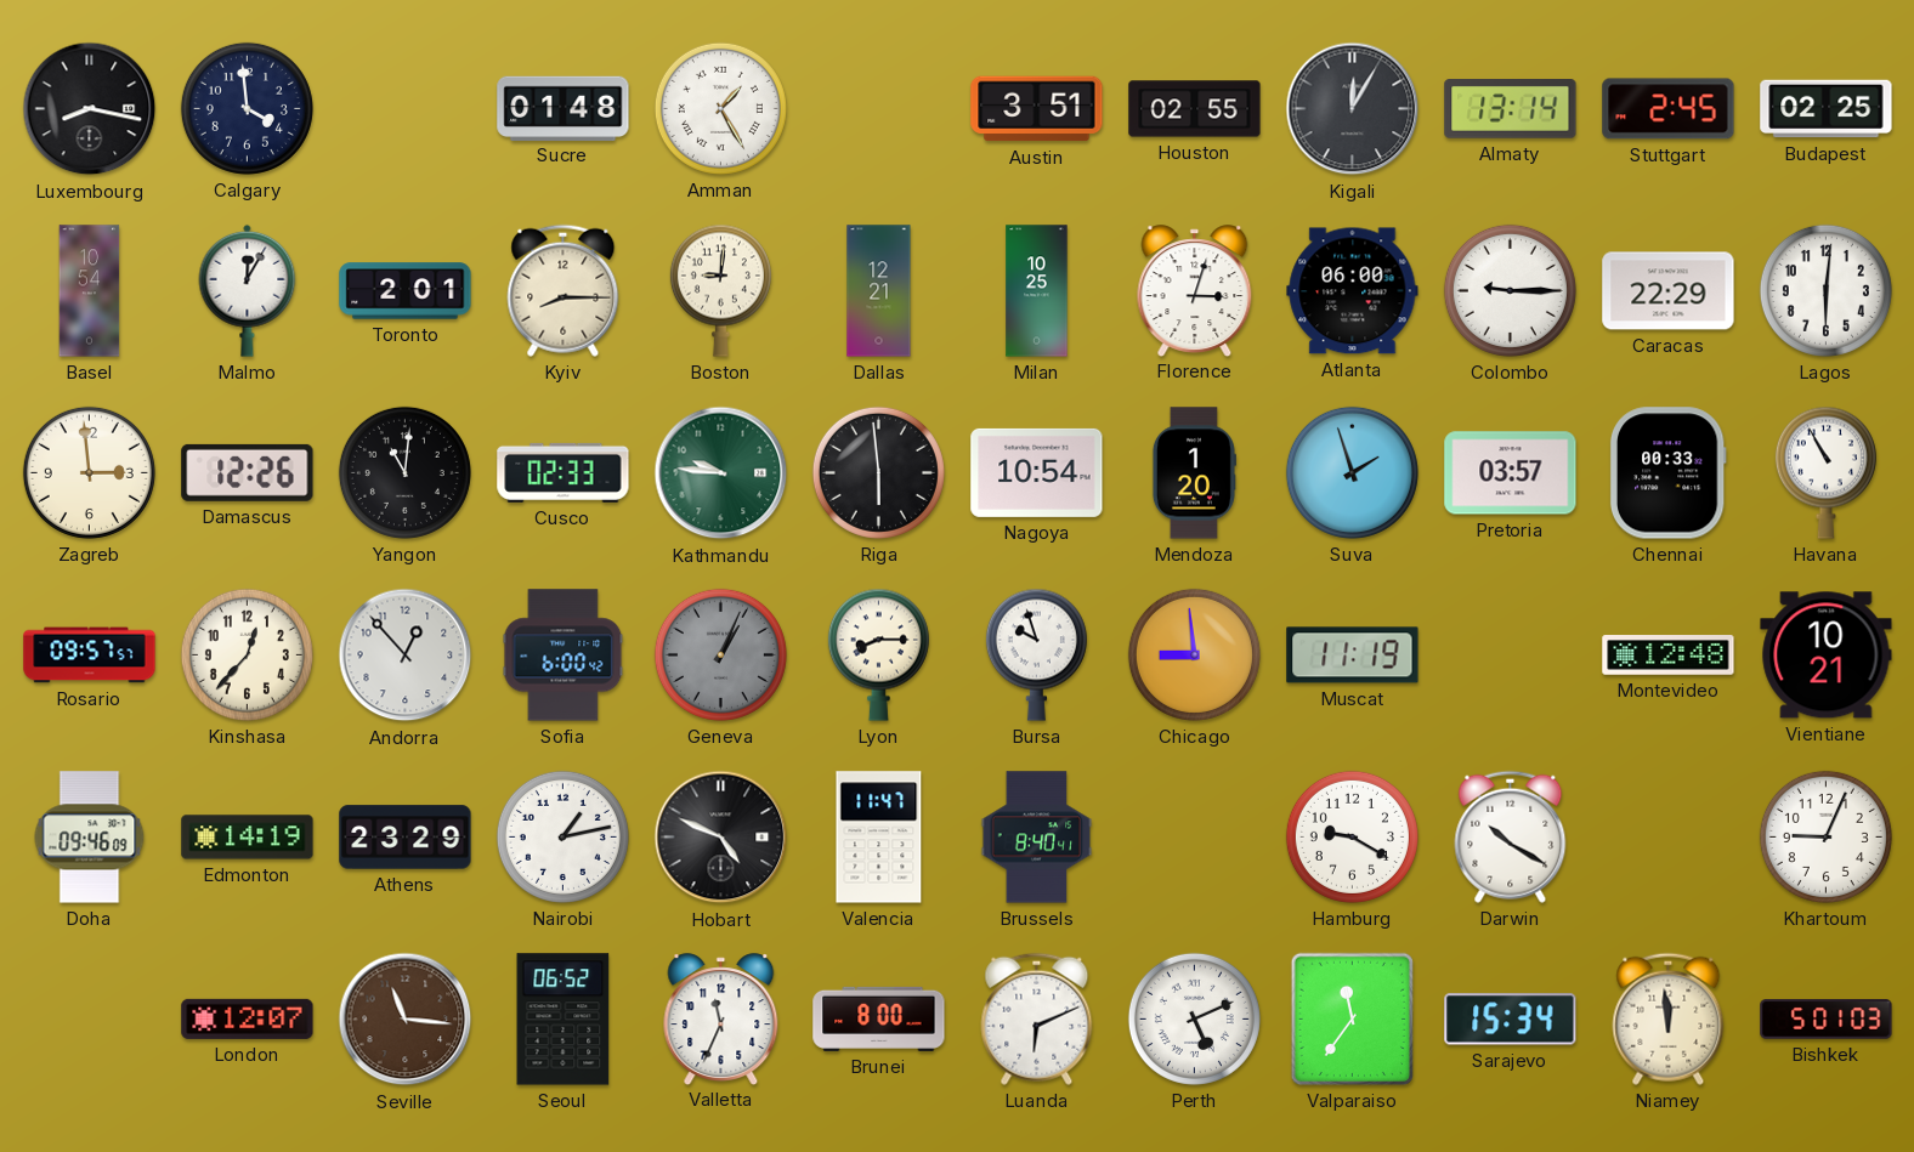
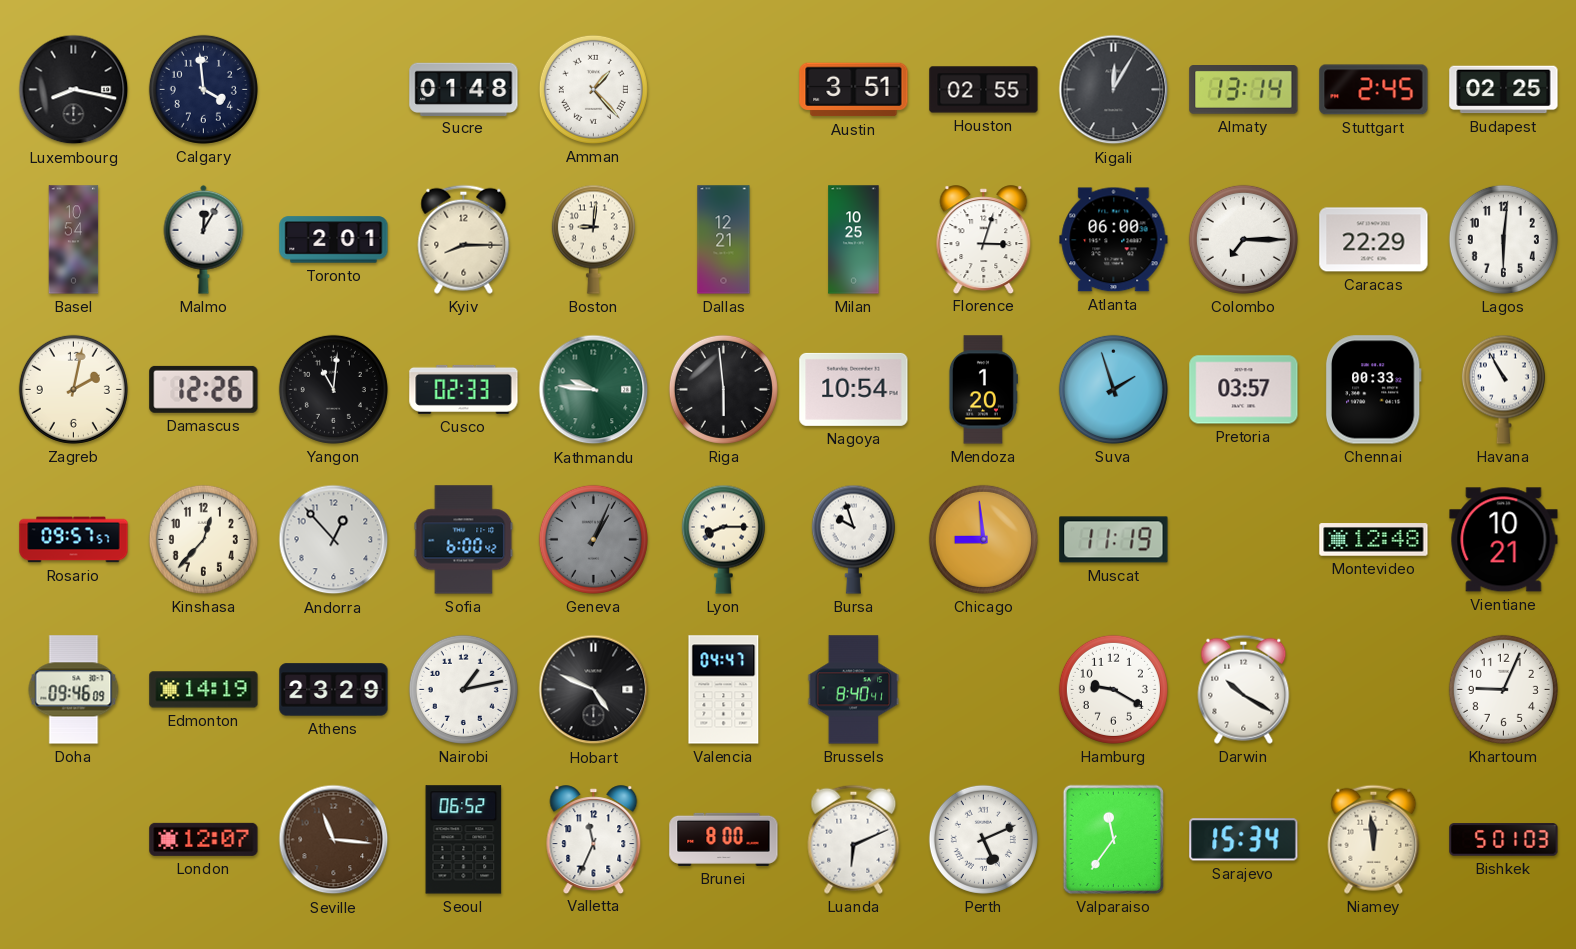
Amman: 1:25 -> 1:23
Colombo: 9:15 -> 7:15
Zagreb: 2:59 -> 2:02
Valencia: 11:47 -> 04:47
